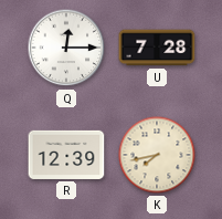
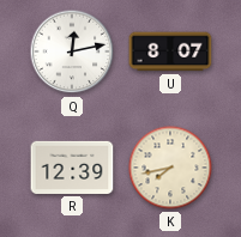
Q: 12:15 -> 12:13
U: 7:28 -> 8:07
